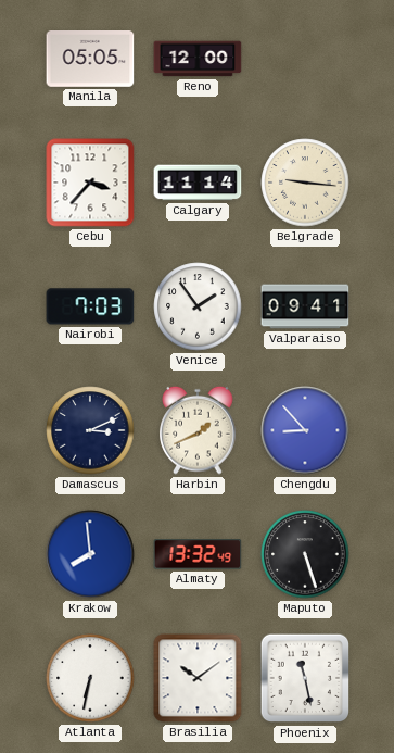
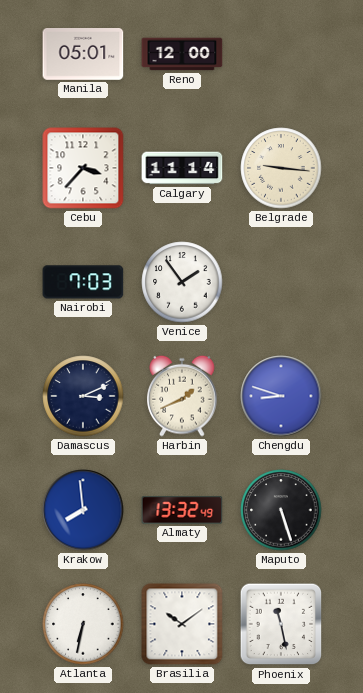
Manila: 05:05 -> 05:01
Valparaiso: 09:41 -> none
Chengdu: 8:53 -> 8:48
